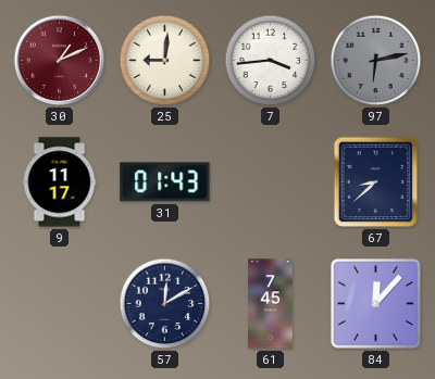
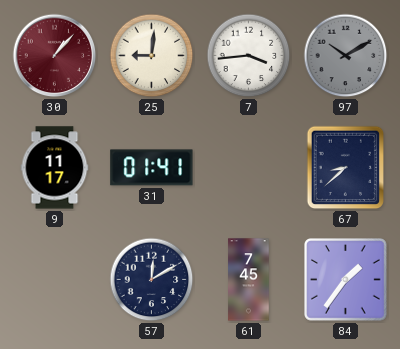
30: 1:11 -> 1:07
97: 6:13 -> 10:10
31: 01:43 -> 01:41
84: 12:07 -> 1:36
